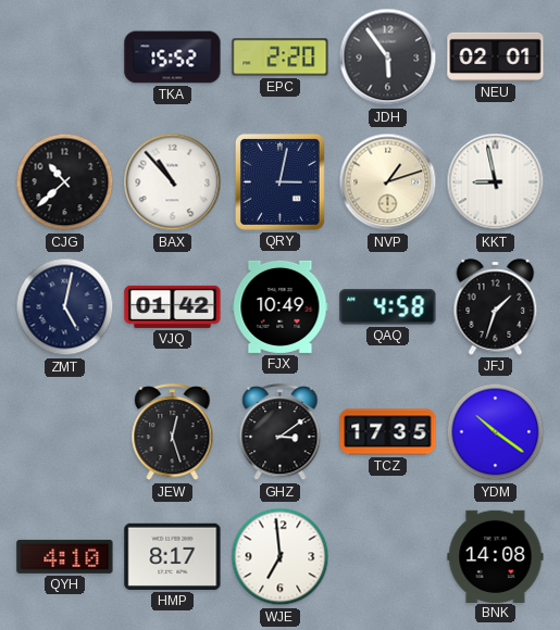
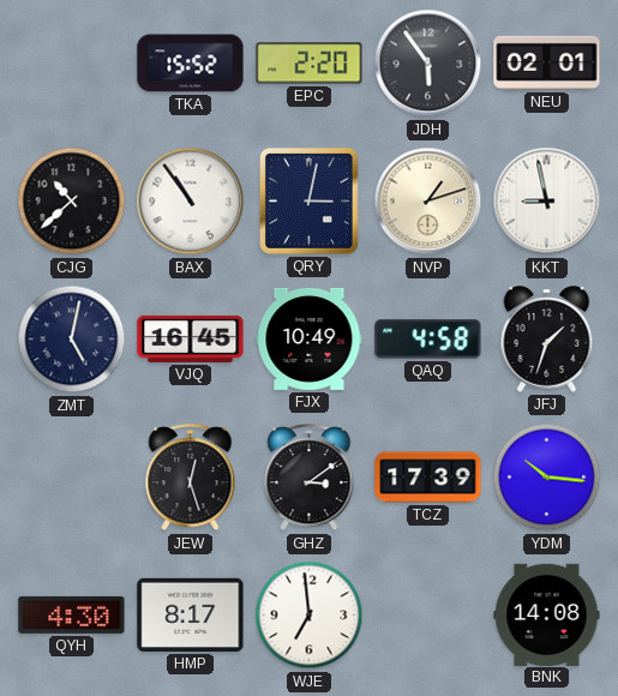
BAX: 10:53 -> 10:54
VJQ: 01:42 -> 16:45
TCZ: 17:35 -> 17:39
YDM: 10:21 -> 10:16
QYH: 4:10 -> 4:30
